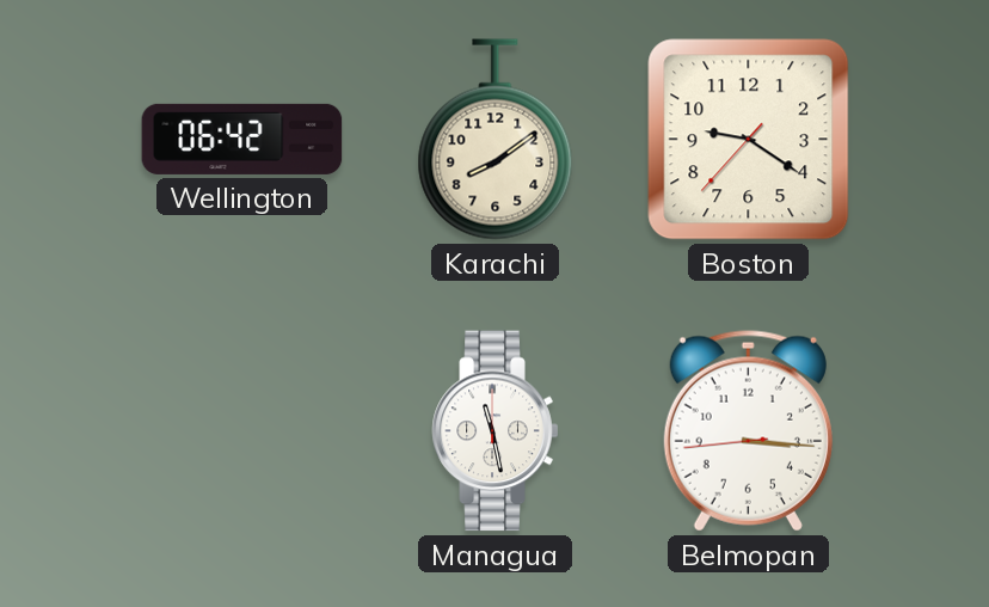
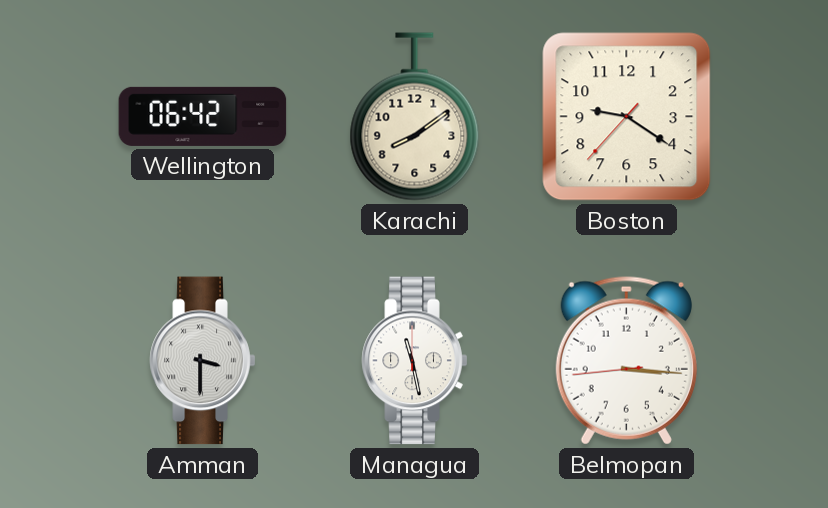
Amman: none -> 3:30
